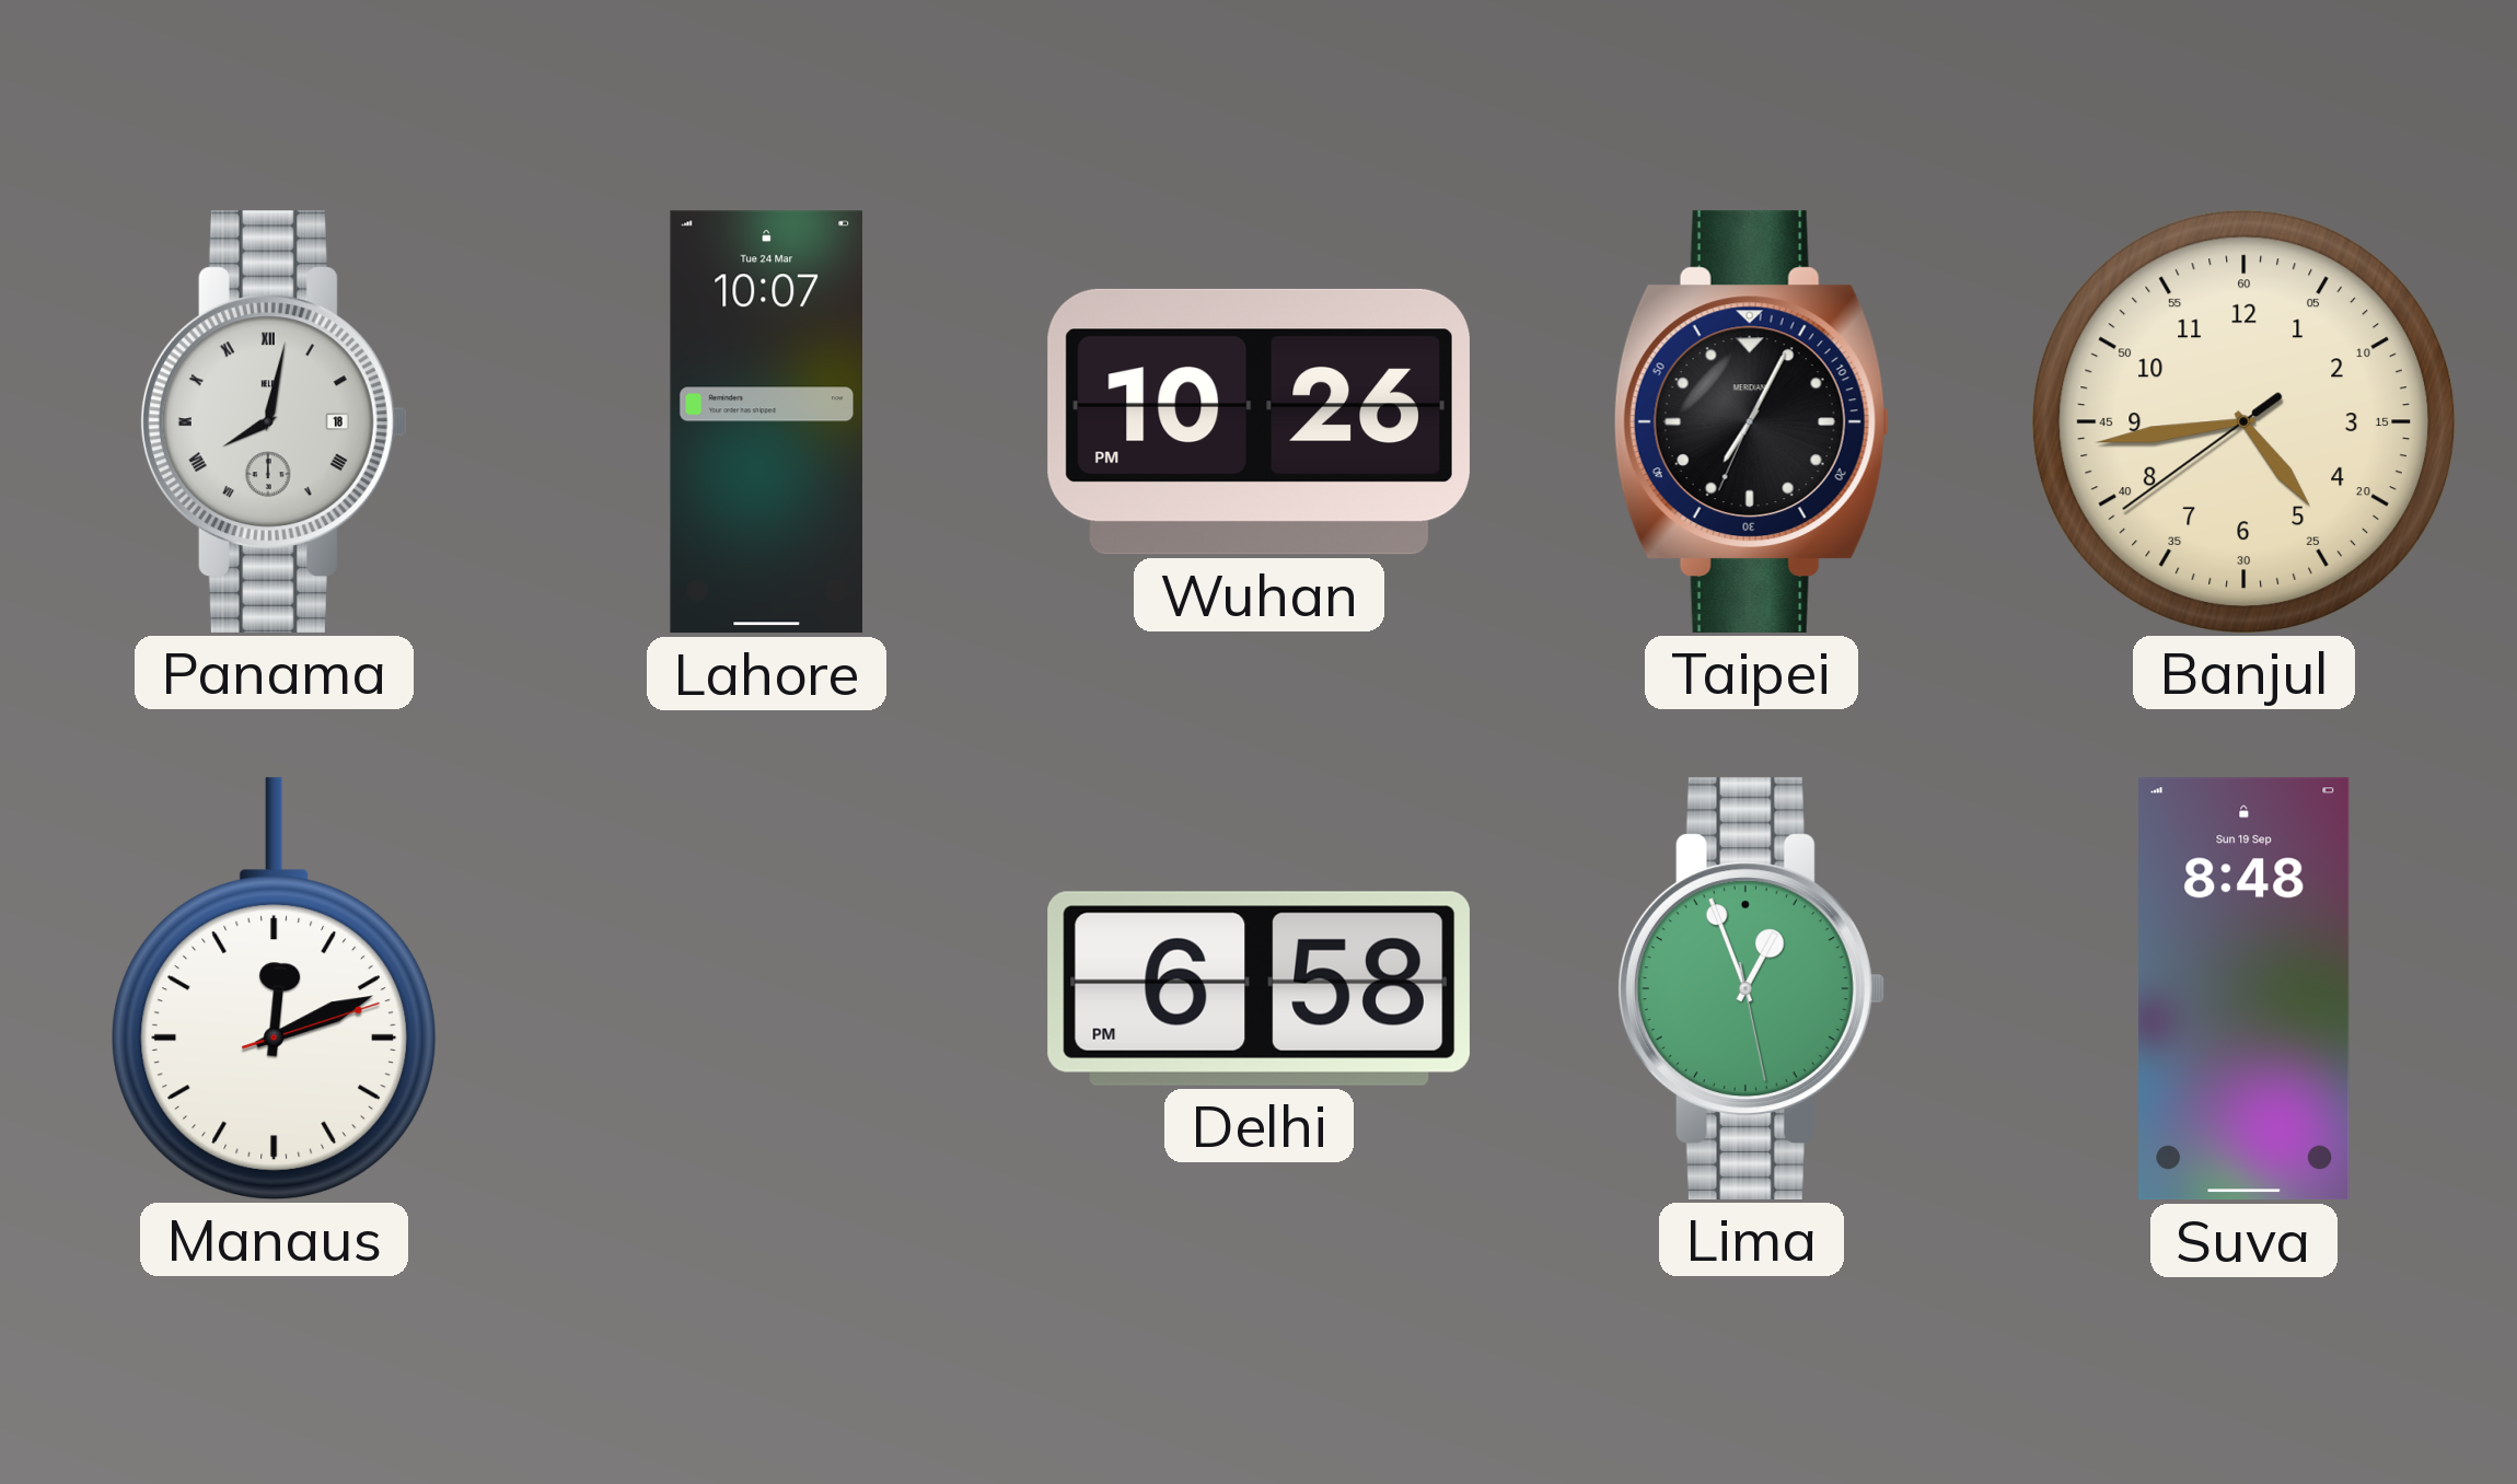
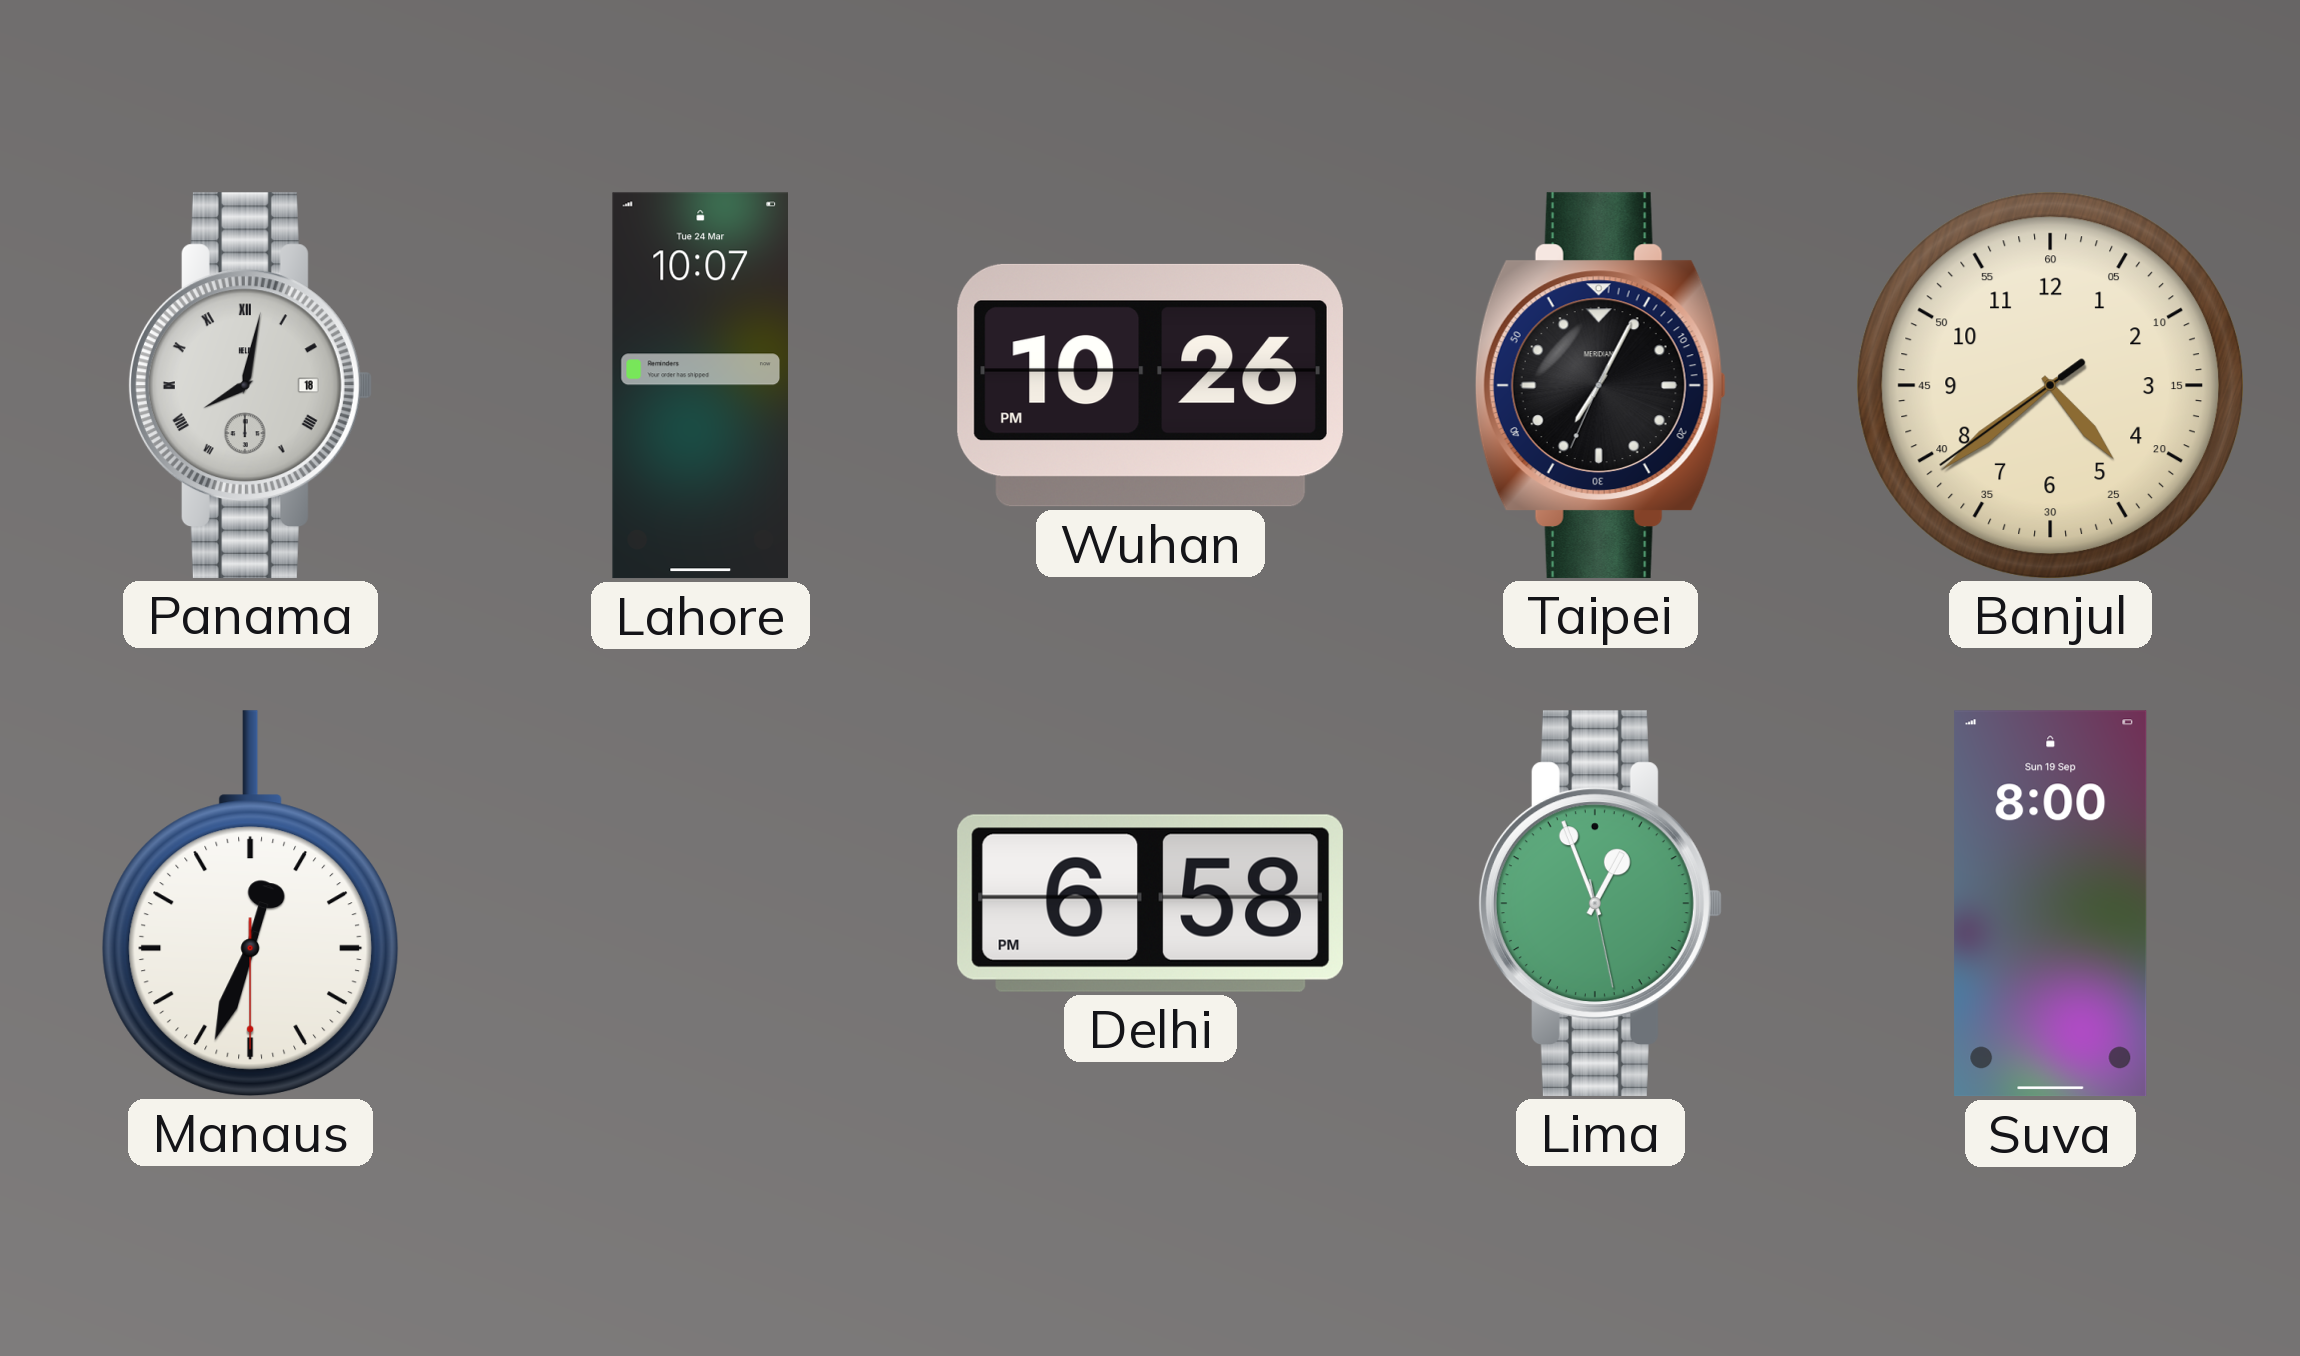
Banjul: 4:43 -> 4:38
Manaus: 12:11 -> 12:33
Suva: 8:48 -> 8:00
